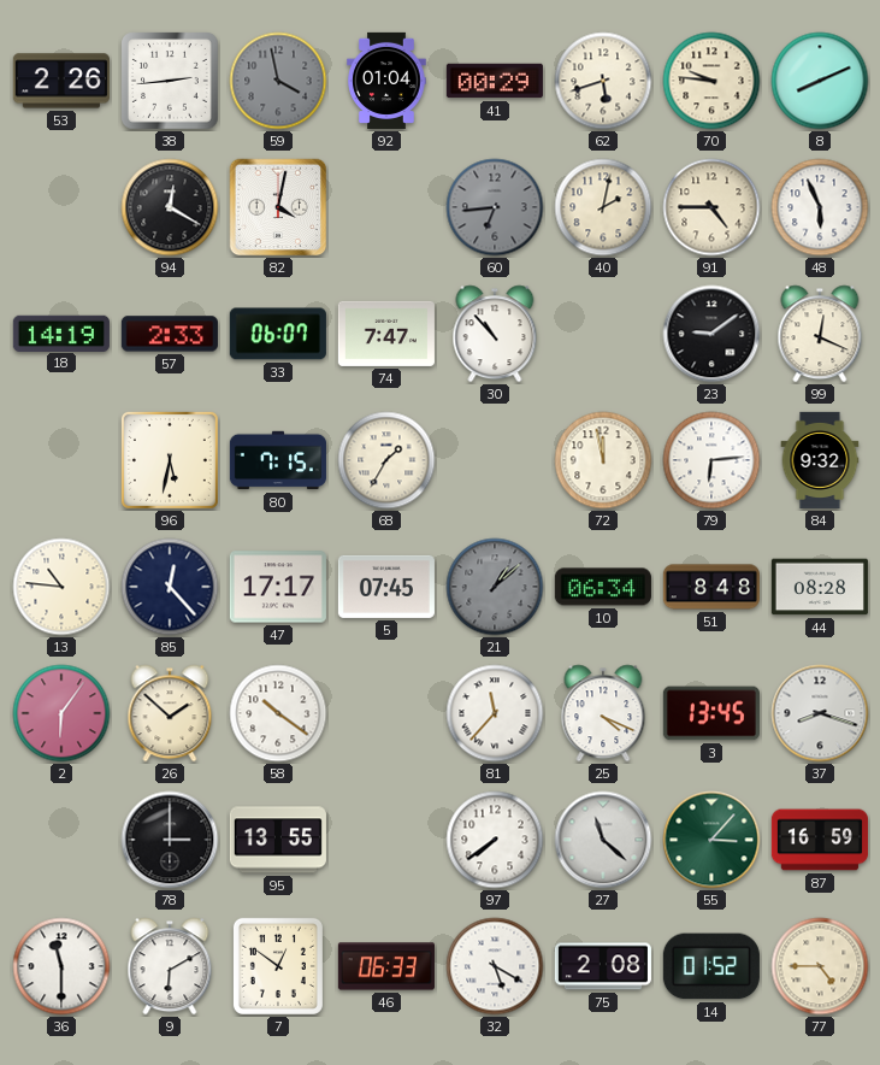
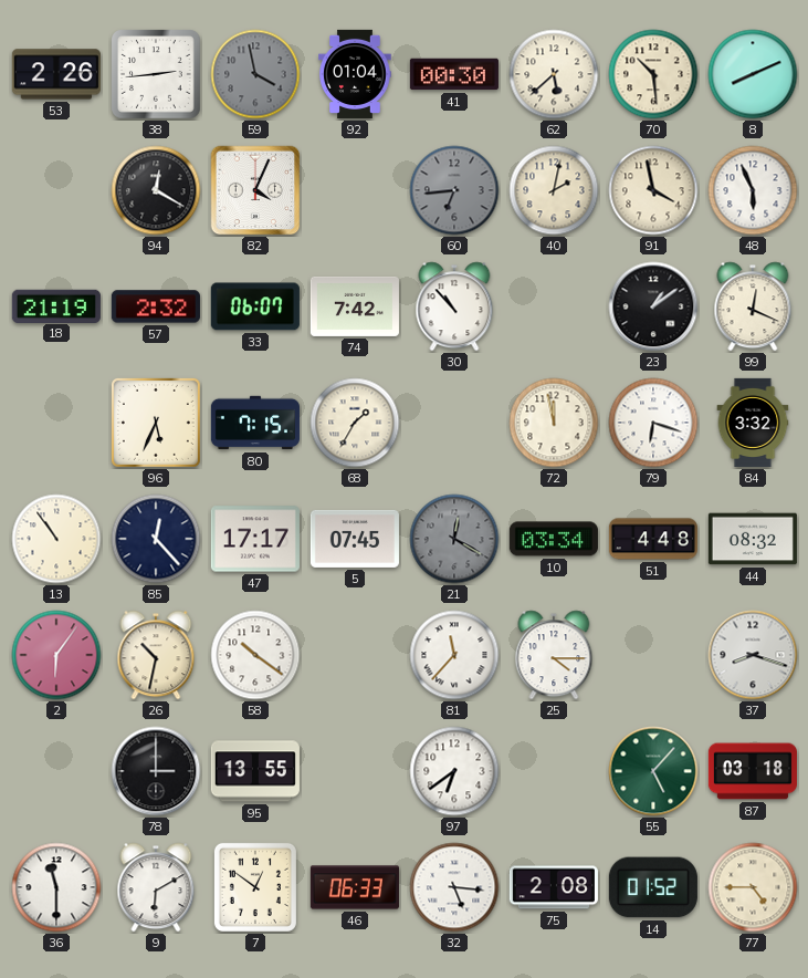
41: 00:29 -> 00:30
62: 5:42 -> 5:38
70: 9:46 -> 10:29
82: 4:02 -> 4:04
91: 4:45 -> 3:58
18: 14:19 -> 21:19
57: 2:33 -> 2:32
74: 7:47 -> 7:42
23: 9:09 -> 1:09
96: 5:32 -> 5:34
79: 6:14 -> 6:18
84: 9:32 -> 3:32
13: 10:46 -> 10:54
21: 1:08 -> 12:20
10: 06:34 -> 03:34
51: 8:48 -> 4:48
44: 08:28 -> 08:32
26: 1:52 -> 10:32
25: 4:19 -> 4:15
3: 13:45 -> none
97: 7:39 -> 6:39
27: 11:22 -> none
55: 3:07 -> 5:07
87: 16:59 -> 03:18
32: 5:20 -> 5:16
